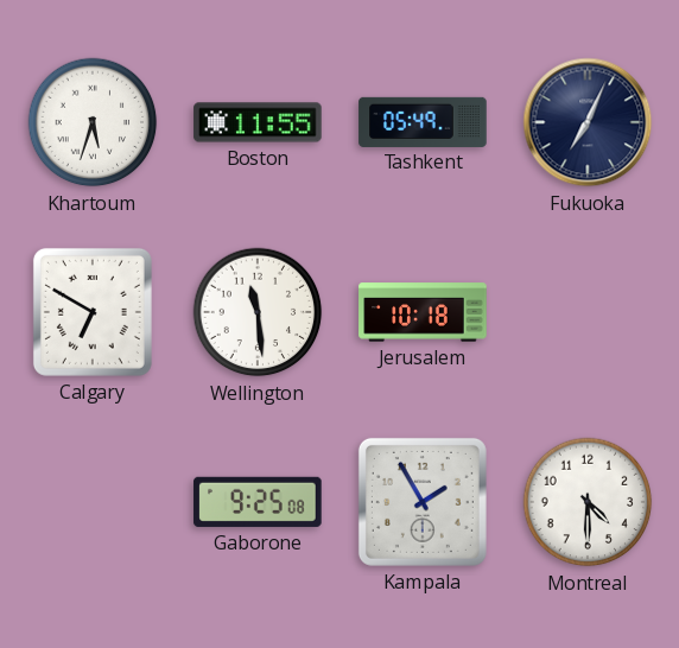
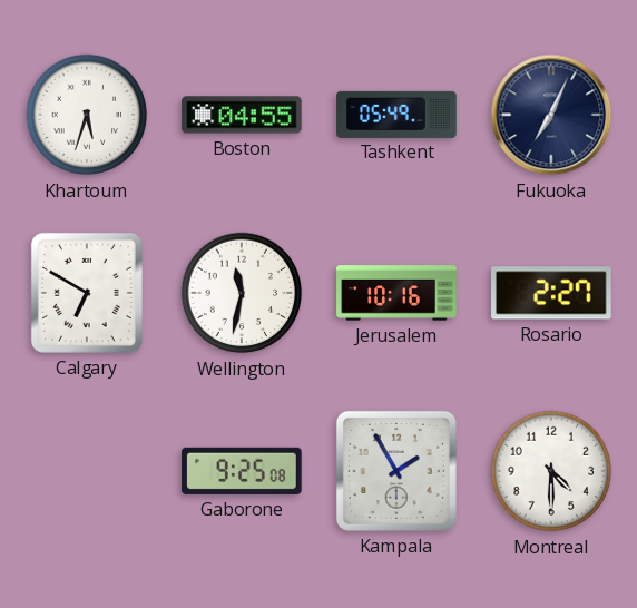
Boston: 11:55 -> 04:55
Wellington: 11:29 -> 11:32
Jerusalem: 10:18 -> 10:16
Rosario: none -> 2:27
